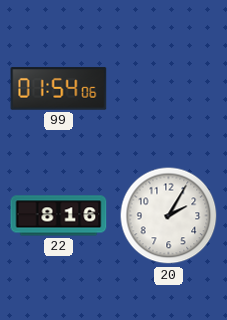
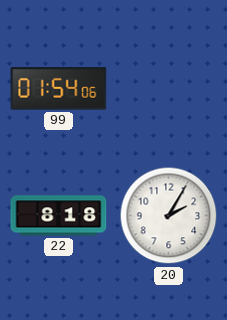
22: 8:16 -> 8:18
